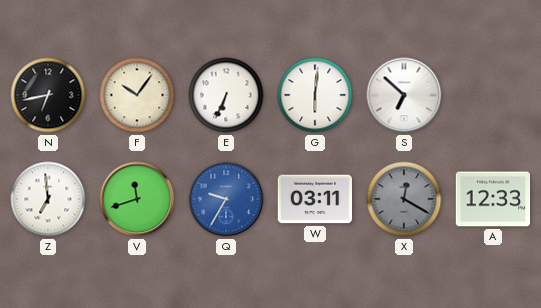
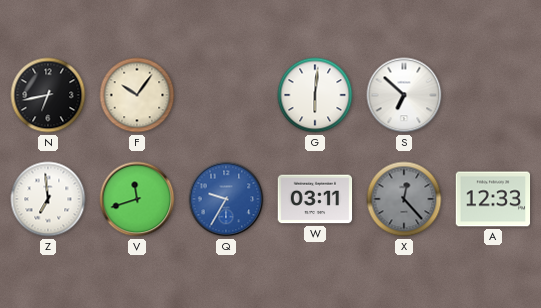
E: 6:34 -> none
X: 12:20 -> 12:23
